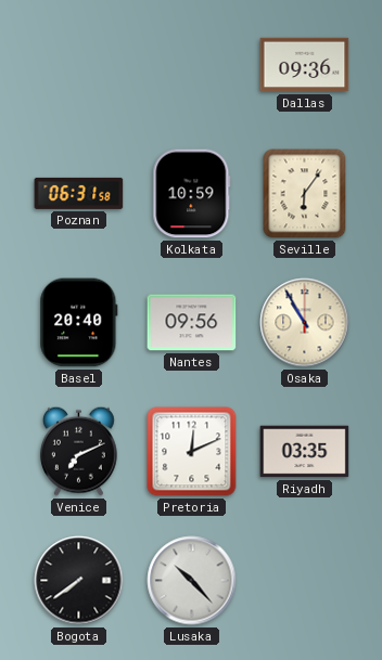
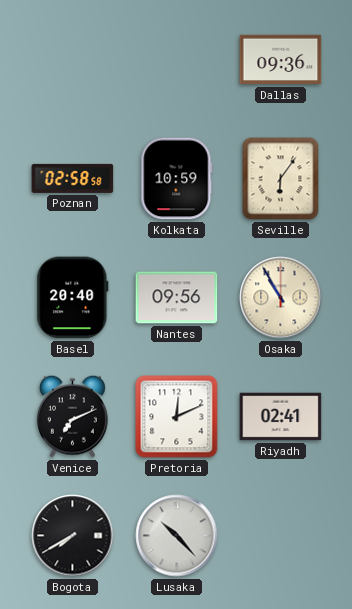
Poznan: 06:31 -> 02:58
Riyadh: 03:35 -> 02:41
Bogota: 7:39 -> 7:40
